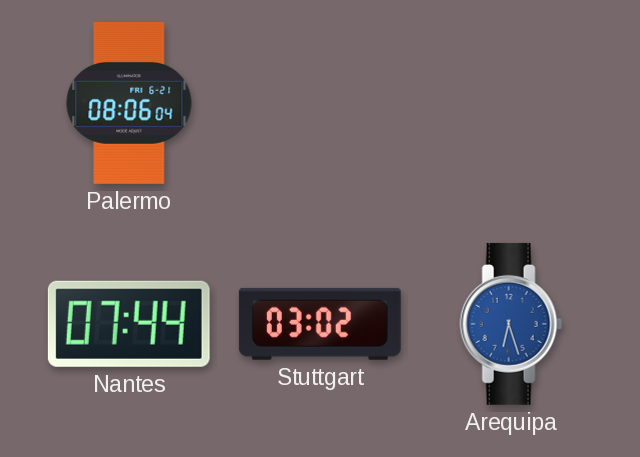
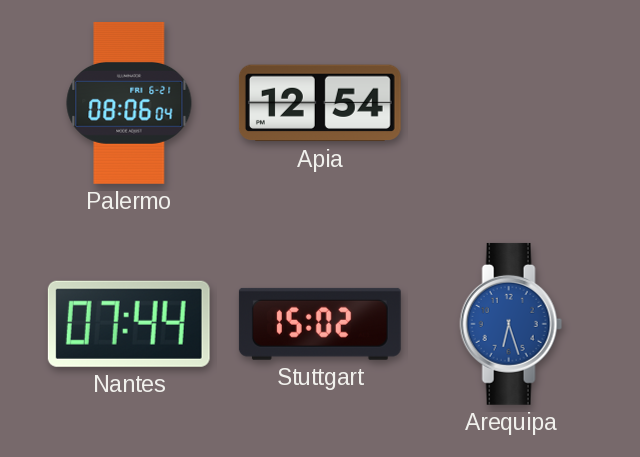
Apia: none -> 12:54
Stuttgart: 03:02 -> 15:02
